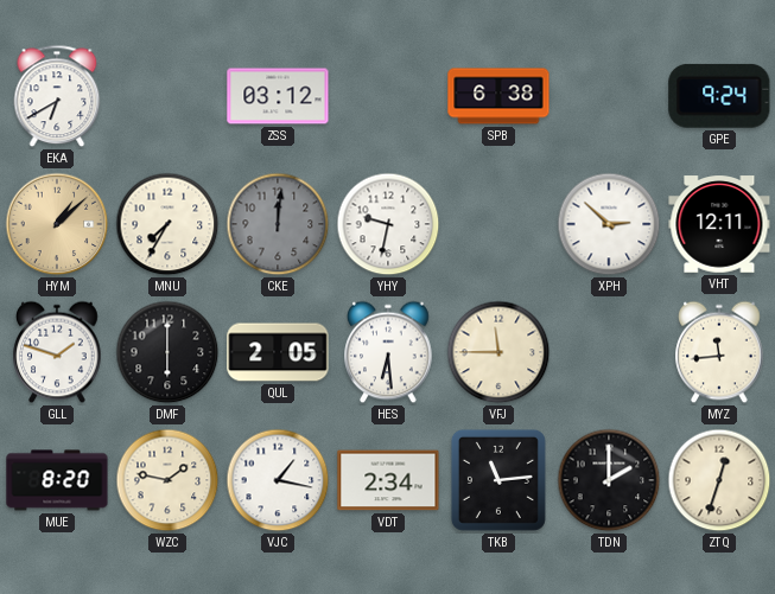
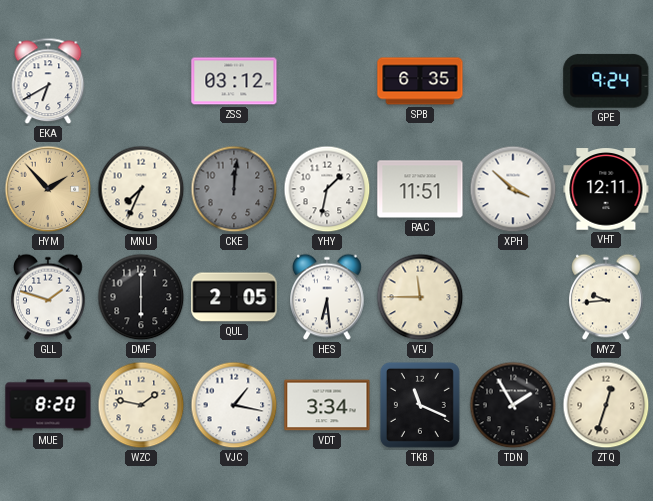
SPB: 6:38 -> 6:35
HYM: 1:08 -> 1:53
MNU: 7:35 -> 7:34
YHY: 9:32 -> 1:32
RAC: none -> 11:51
XPH: 2:52 -> 3:52
MYZ: 11:44 -> 9:44
VDT: 2:34 -> 3:34
TKB: 11:14 -> 11:19
TDN: 2:00 -> 1:55
